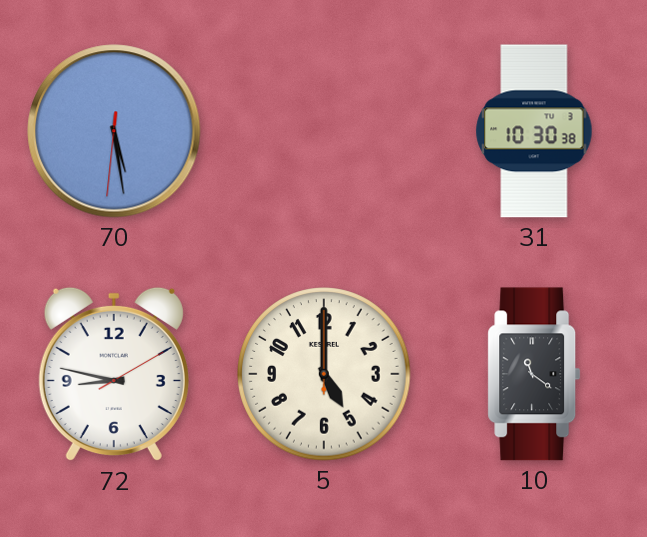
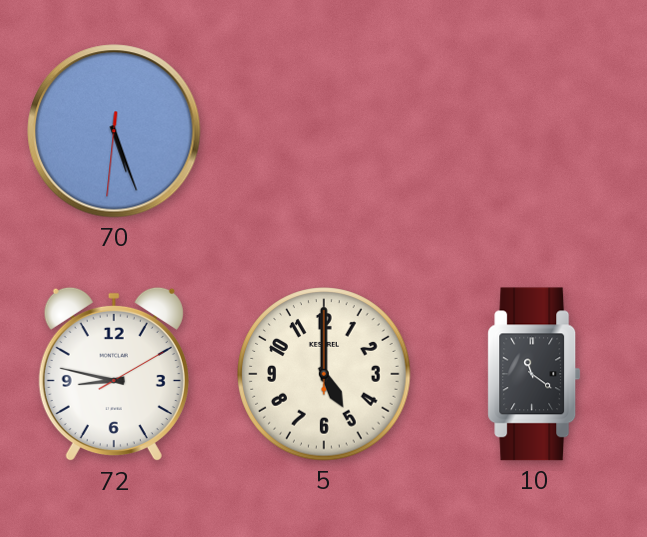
70: 5:28 -> 5:26
31: 10:30 -> none
